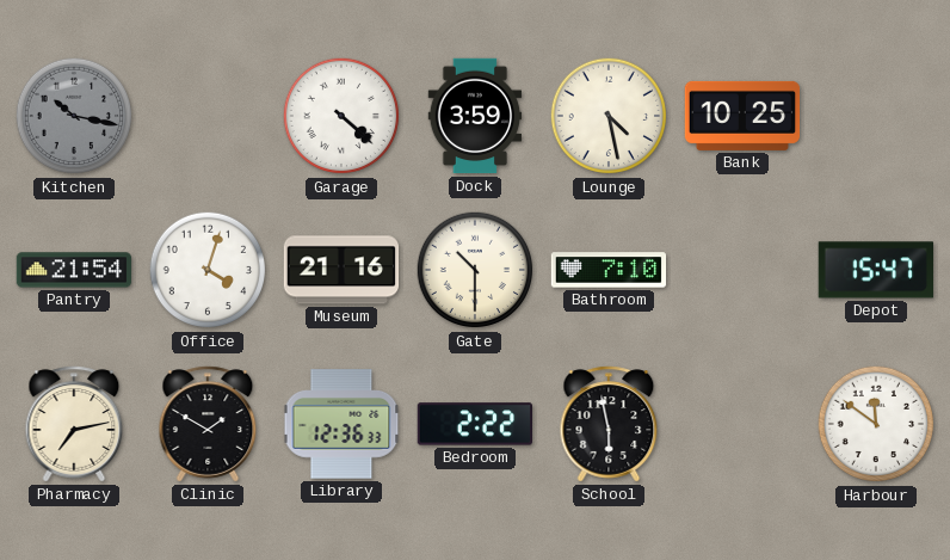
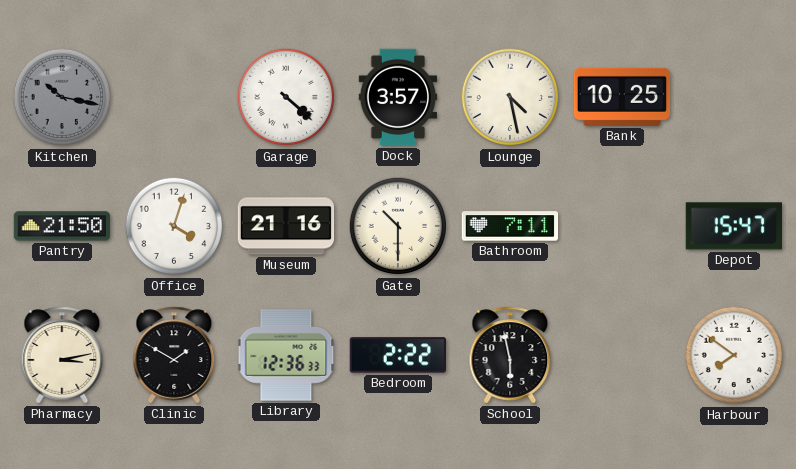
Dock: 3:59 -> 3:57
Pantry: 21:54 -> 21:50
Bathroom: 7:10 -> 7:11
Pharmacy: 7:13 -> 3:13
Harbour: 11:51 -> 7:51
